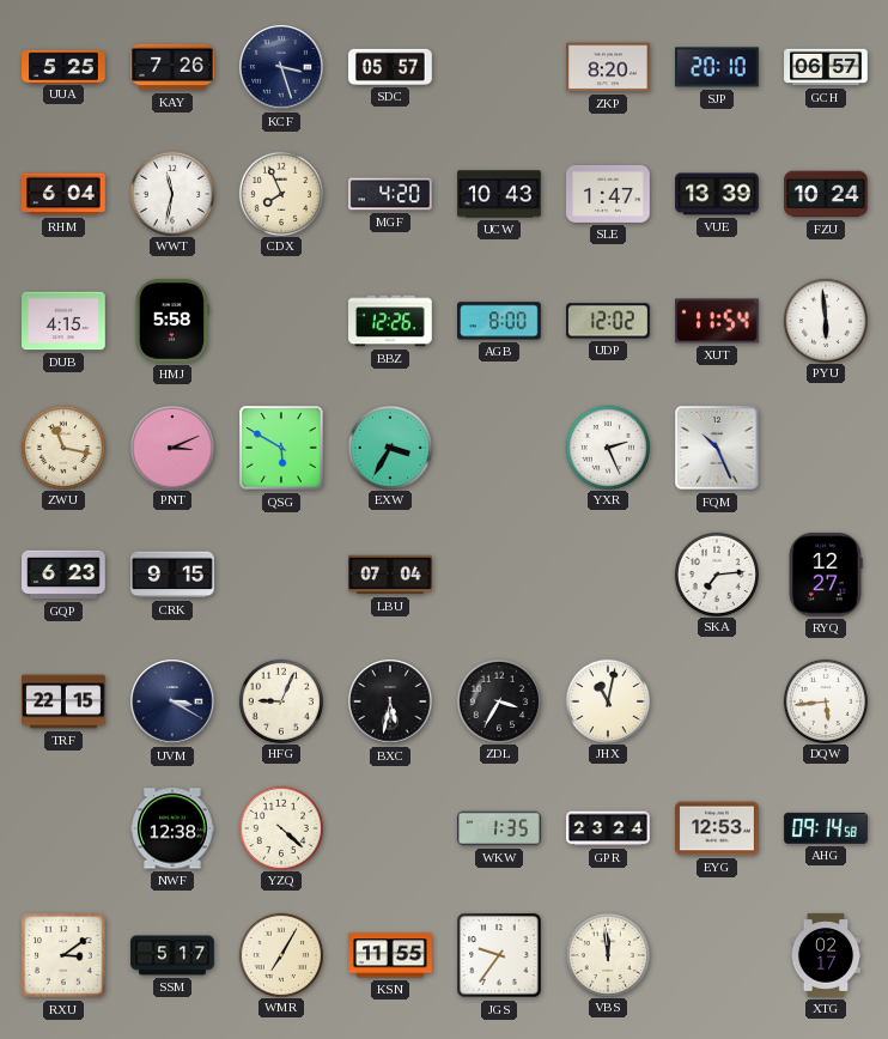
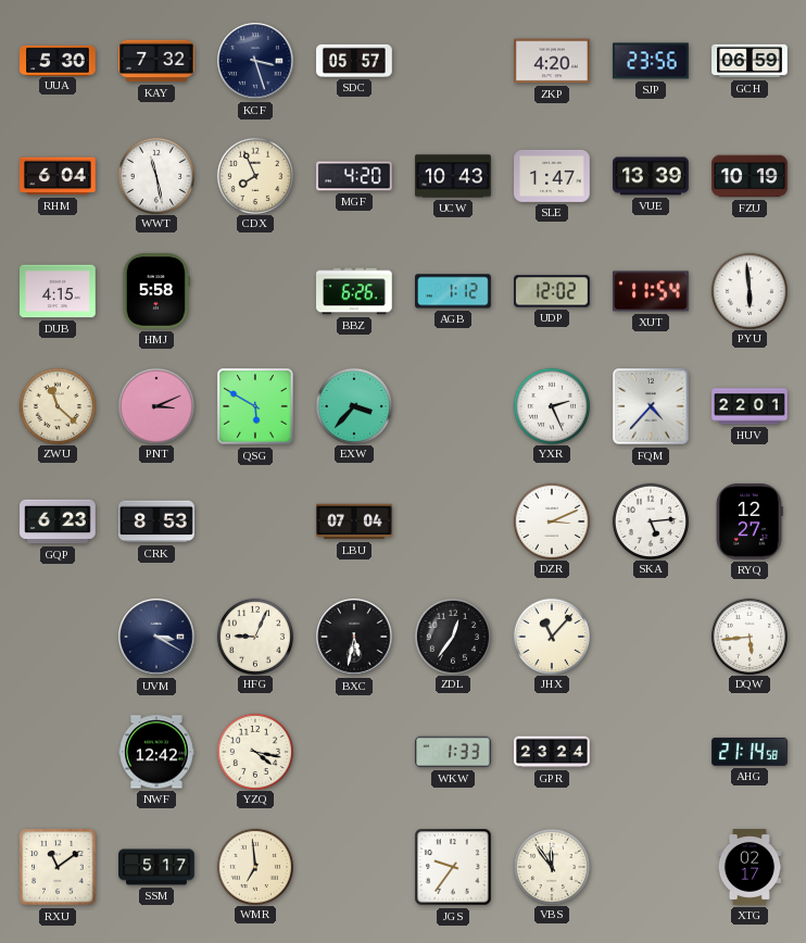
UUA: 5:25 -> 5:30
KAY: 7:26 -> 7:32
ZKP: 8:20 -> 4:20
SJP: 20:10 -> 23:56
GCH: 06:57 -> 06:59
WWT: 11:32 -> 11:28
FZU: 10:24 -> 10:19
BBZ: 12:26 -> 6:26
AGB: 8:00 -> 1:12
ZWU: 11:17 -> 11:22
EXW: 3:35 -> 3:37
FQM: 10:26 -> 4:37
HUV: none -> 22:01
CRK: 9:15 -> 8:53
DZR: none -> 3:11
SKA: 7:14 -> 5:14
TRF: 22:15 -> none
ZDL: 3:35 -> 12:36
JHX: 11:02 -> 11:07
NWF: 12:38 -> 12:42
YZQ: 4:22 -> 4:17
WKW: 1:35 -> 1:33
EYG: 12:53 -> none
AHG: 09:14 -> 21:14
RXU: 3:09 -> 11:09
WMR: 7:05 -> 6:59
KSN: 11:55 -> none
VBS: 11:59 -> 11:54
